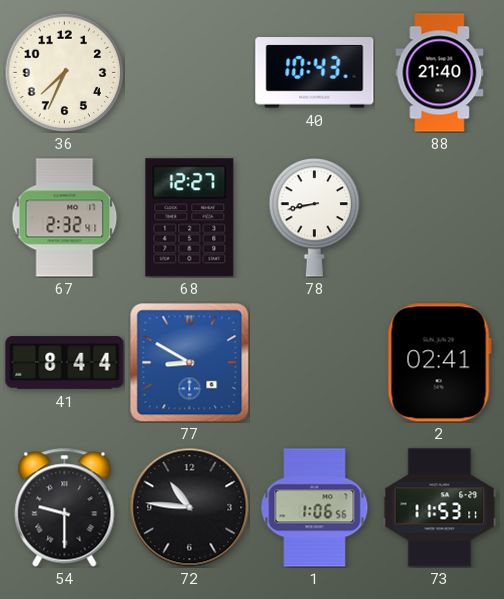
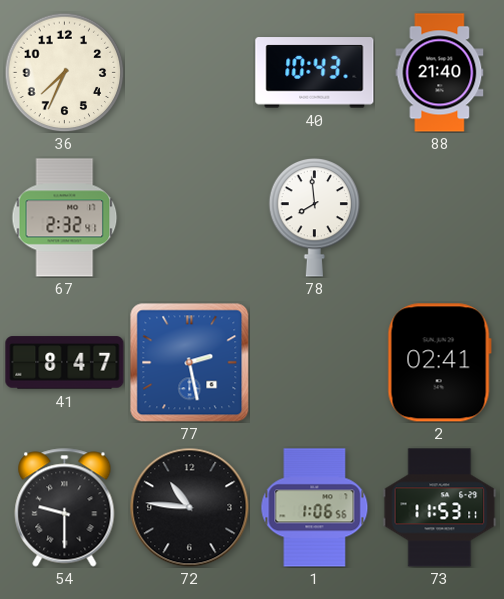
68: 12:27 -> none
78: 8:43 -> 7:59
41: 8:44 -> 8:47
77: 8:50 -> 2:28
